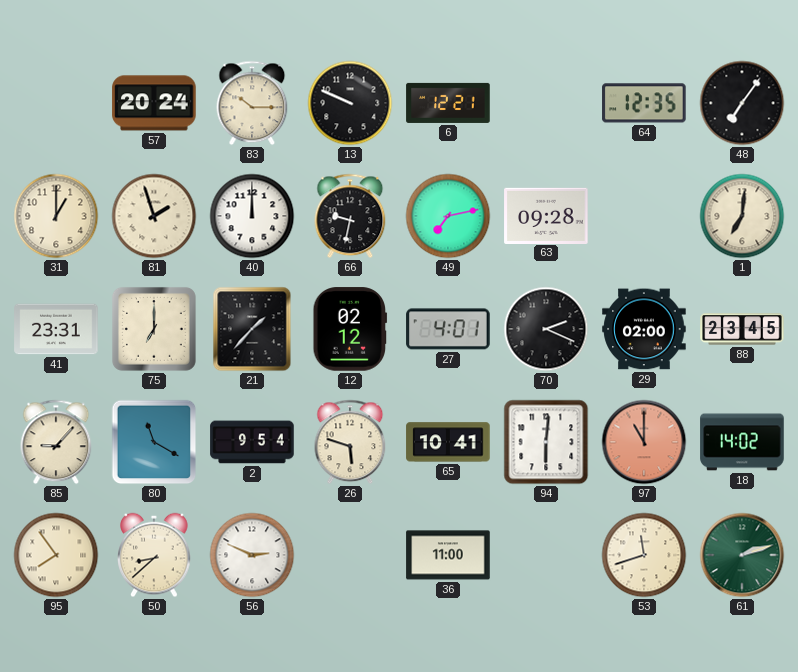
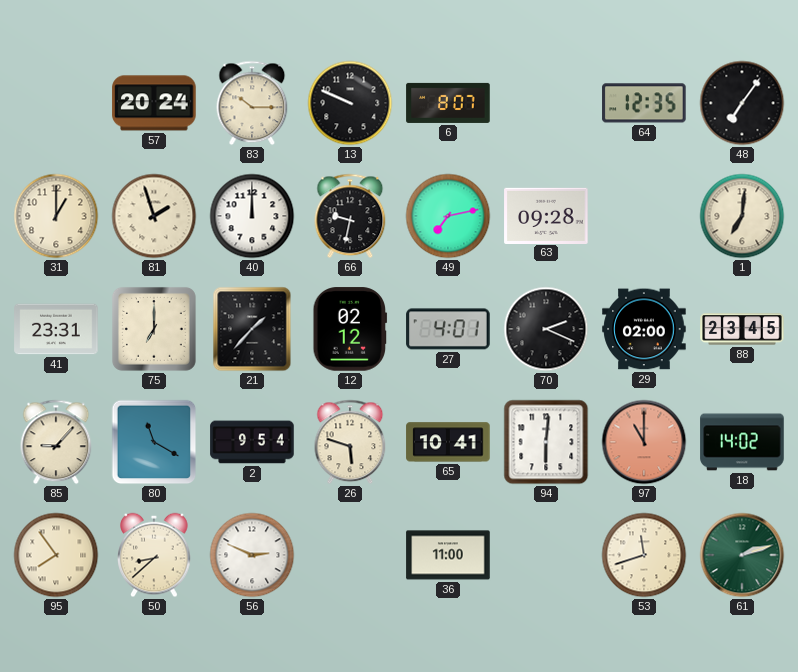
6: 12:21 -> 8:07
